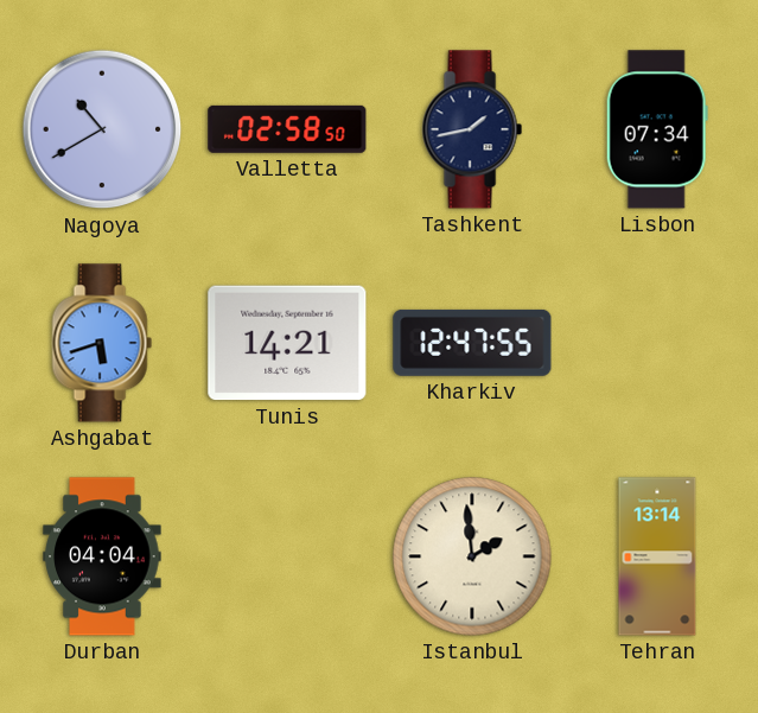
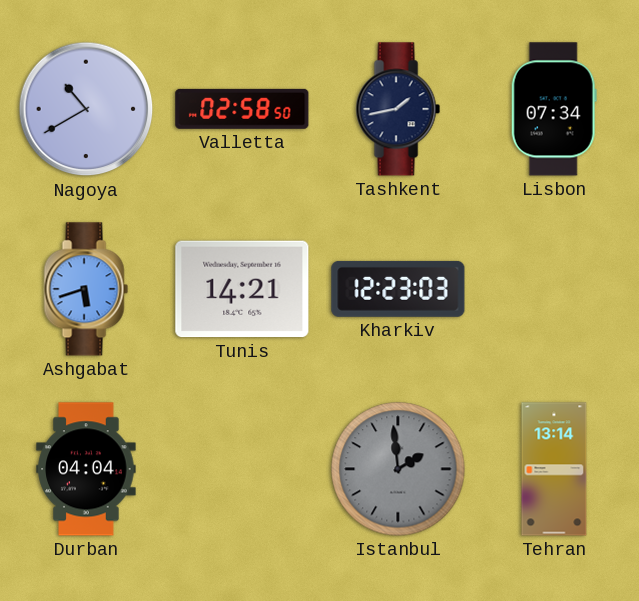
Kharkiv: 12:47 -> 12:23
Istanbul dial: cream -> grey
